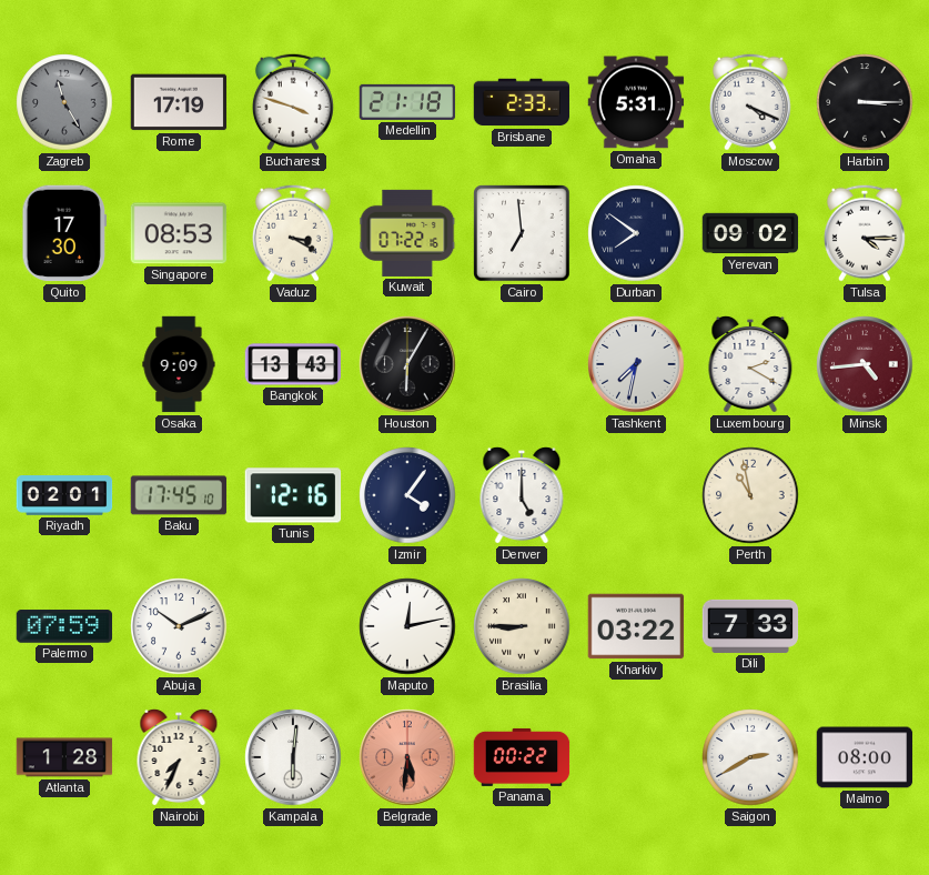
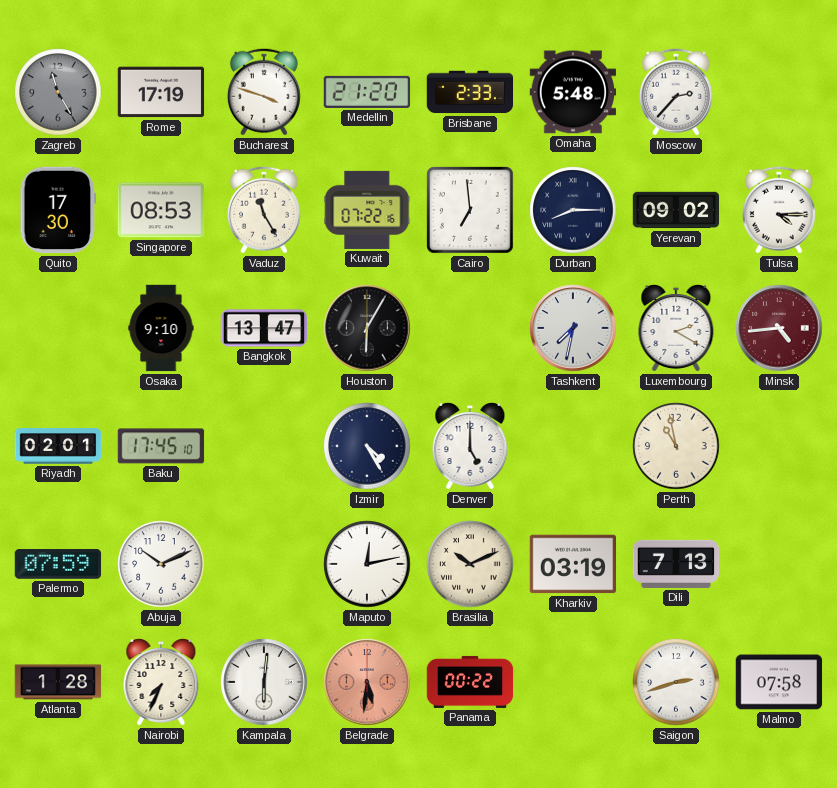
Medellin: 21:18 -> 21:20
Omaha: 5:31 -> 5:48
Moscow: 4:19 -> 2:37
Harbin: 3:15 -> none
Vaduz: 3:20 -> 11:25
Durban: 7:51 -> 8:15
Osaka: 9:09 -> 9:10
Bangkok: 13:43 -> 13:47
Tunis: 12:16 -> none
Izmir: 4:06 -> 4:25
Brasilia: 8:45 -> 10:11
Kharkiv: 03:22 -> 03:19
Dili: 7:33 -> 7:13
Saigon: 2:40 -> 2:42
Malmo: 08:00 -> 07:58
